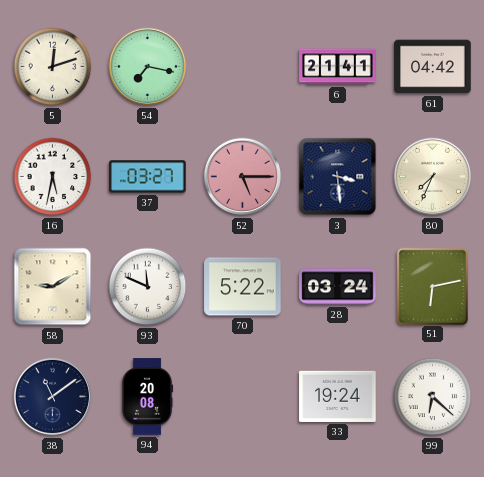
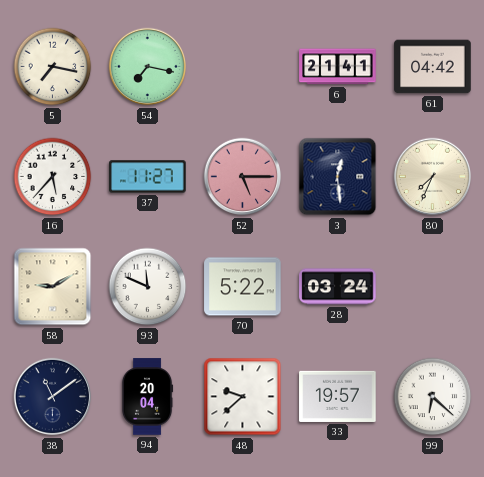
5: 12:12 -> 7:17
16: 5:32 -> 5:37
37: 03:27 -> 11:27
3: 3:29 -> 12:29
51: 6:13 -> none
94: 20:08 -> 20:04
48: none -> 9:38
33: 19:24 -> 19:57
